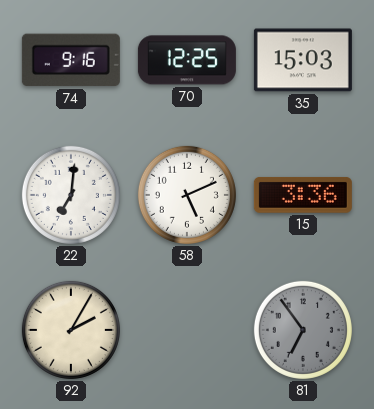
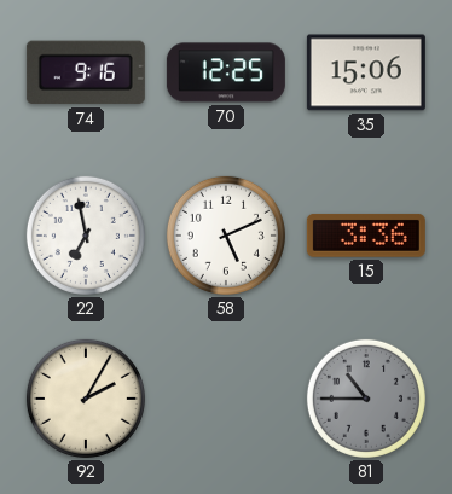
35: 15:03 -> 15:06
22: 7:01 -> 6:58
81: 6:54 -> 10:45
